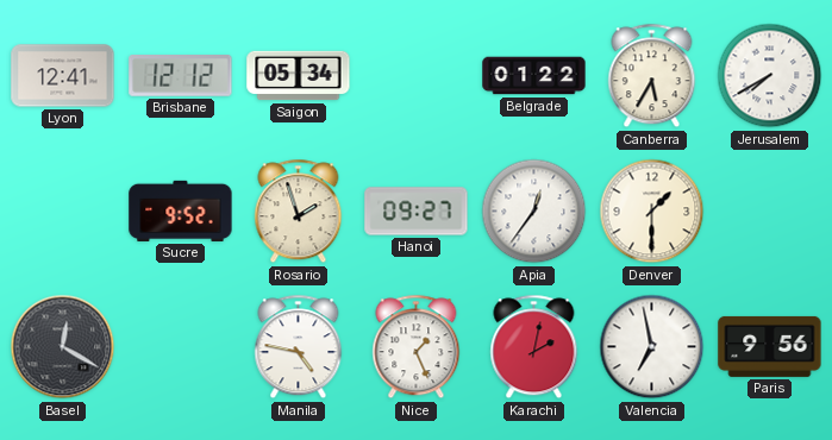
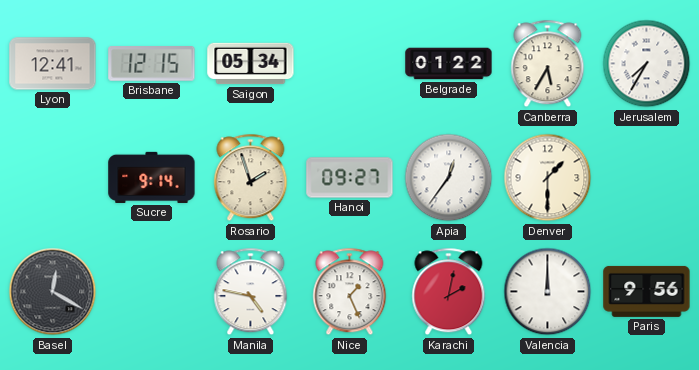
Brisbane: 12:12 -> 12:15
Jerusalem: 7:40 -> 7:35
Sucre: 9:52 -> 9:14
Valencia: 6:58 -> 12:00
